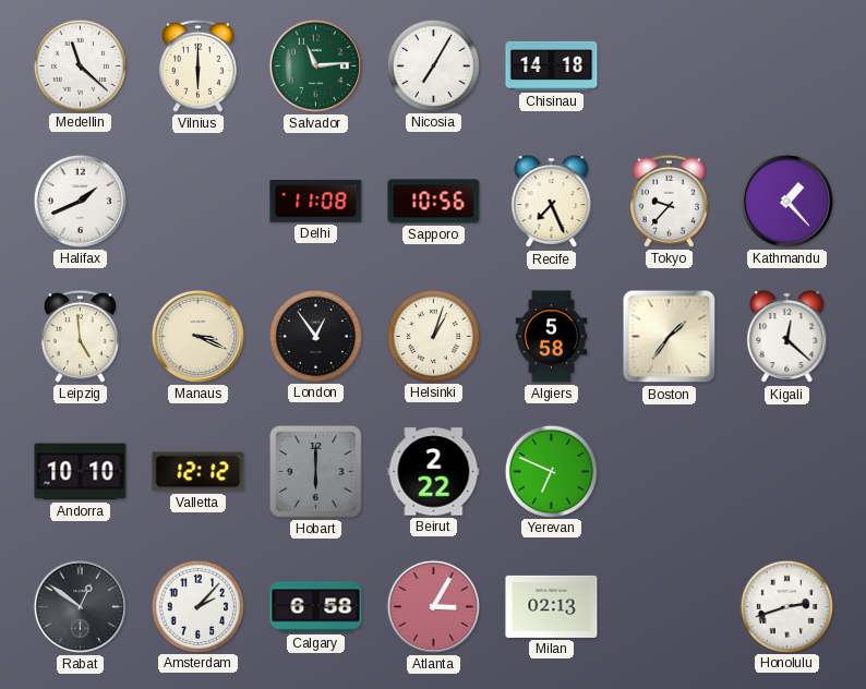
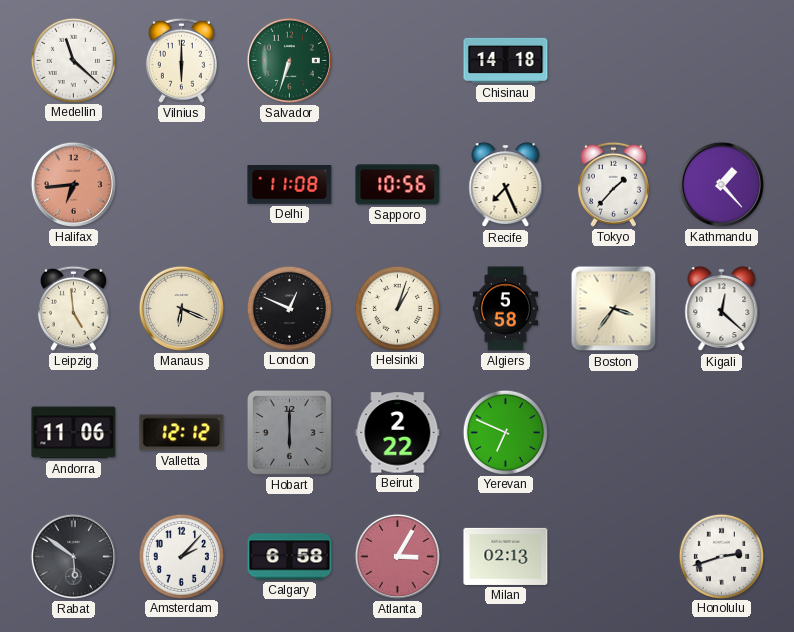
Salvador: 11:14 -> 6:33
Nicosia: 7:05 -> none
Halifax: 1:41 -> 6:44
Halifax dial: white -> salmon
Tokyo: 9:37 -> 1:37
Manaus: 3:19 -> 6:19
London: 12:54 -> 12:49
Boston: 1:36 -> 3:36
Andorra: 10:10 -> 11:06
Rabat: 12:51 -> 5:51
